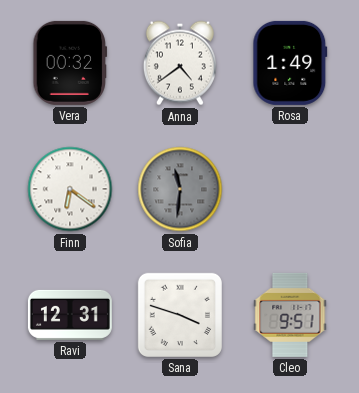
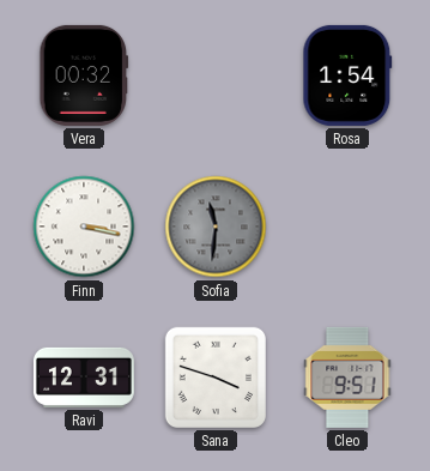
Anna: 4:39 -> none
Rosa: 1:49 -> 1:54
Finn: 6:21 -> 3:17
